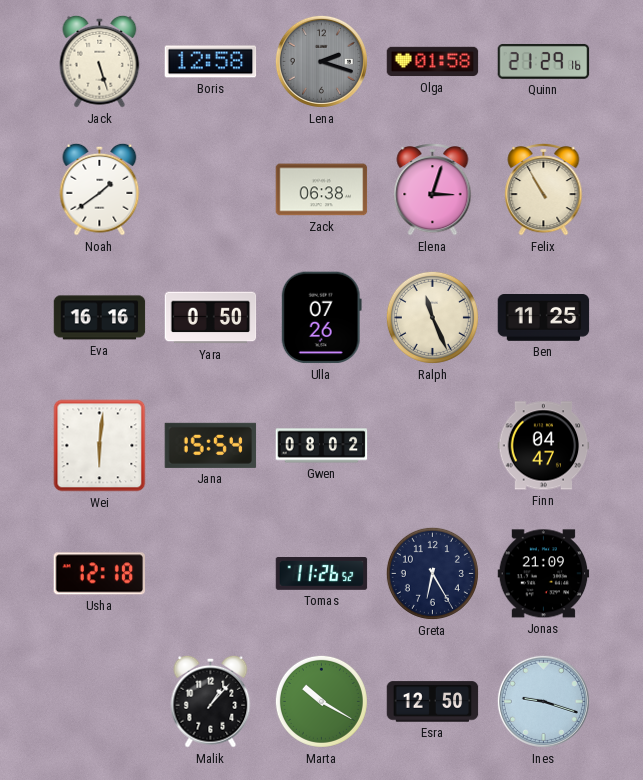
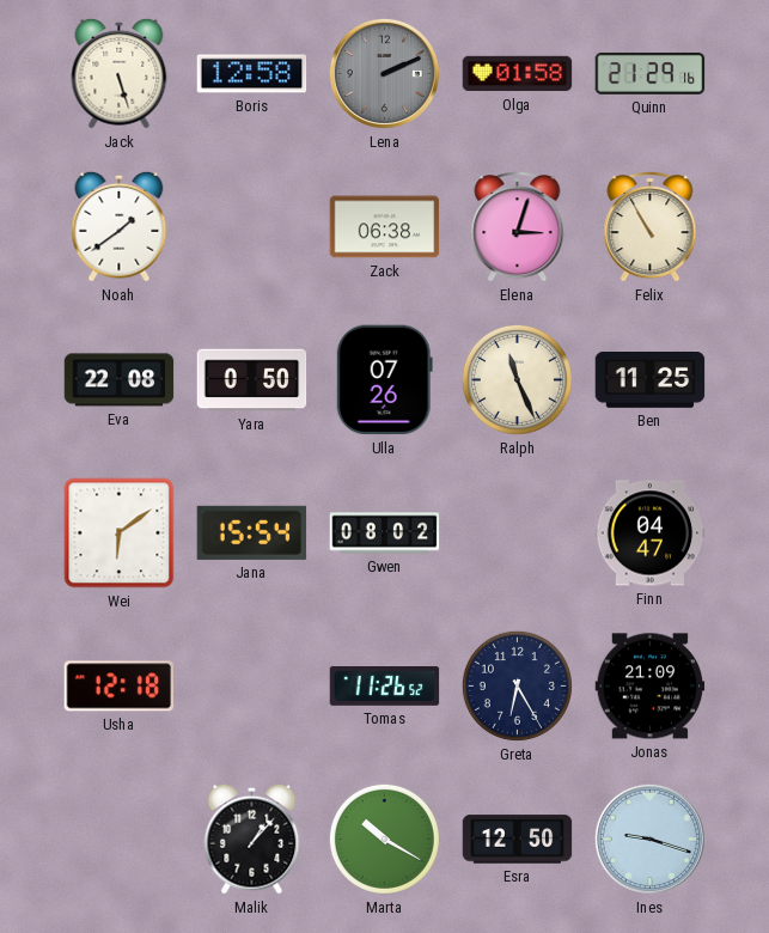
Lena: 2:18 -> 2:11
Eva: 16:16 -> 22:08
Wei: 6:01 -> 6:09
